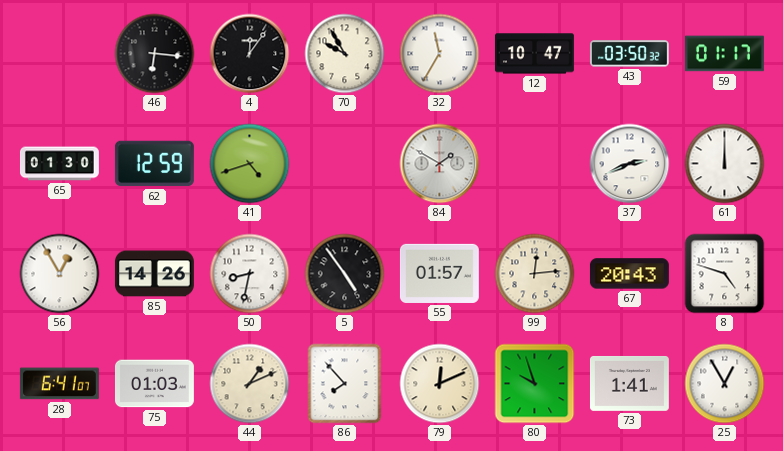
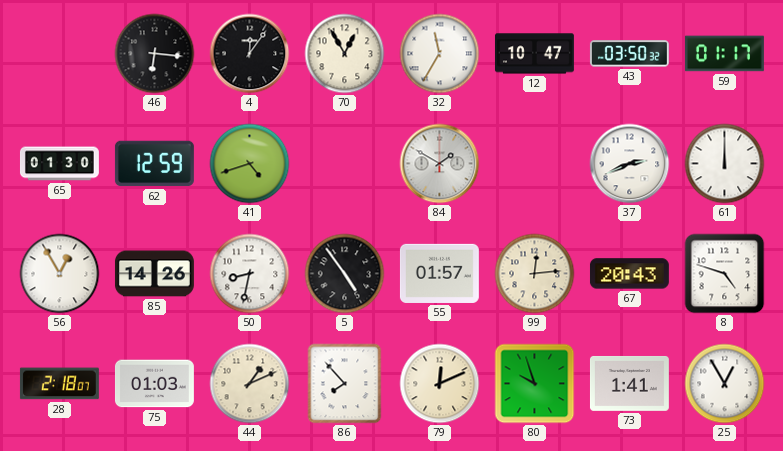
70: 9:55 -> 12:55
28: 6:41 -> 2:18
